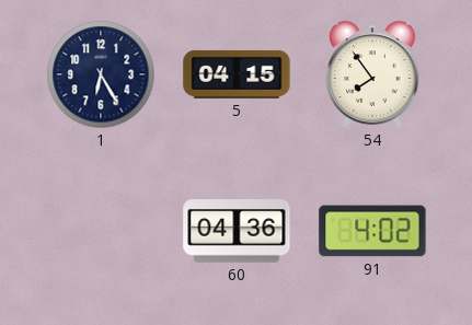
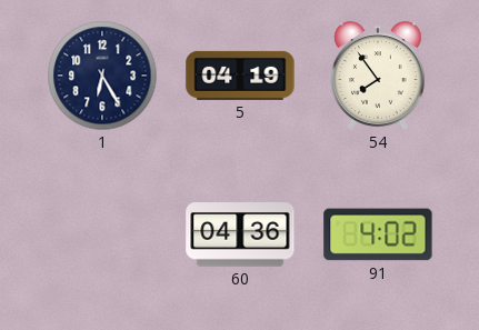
5: 04:15 -> 04:19
